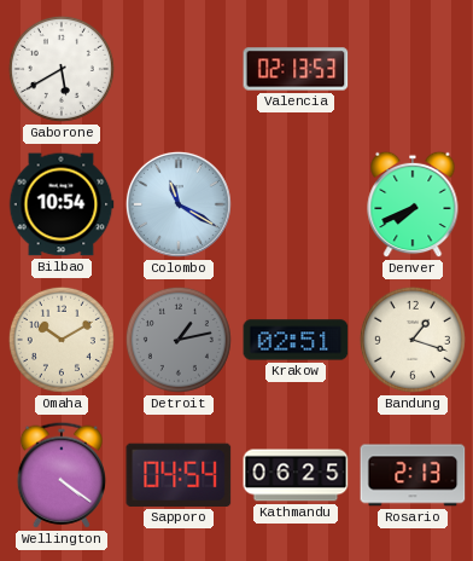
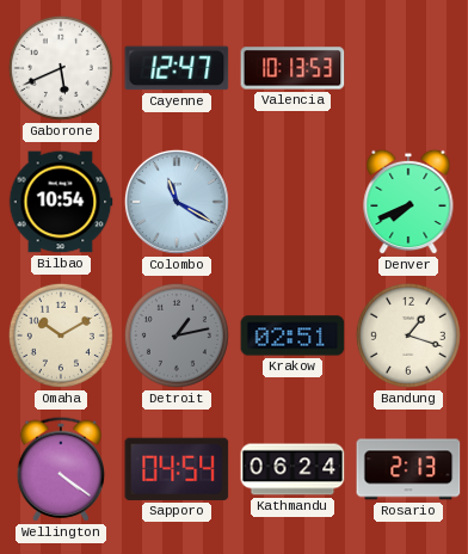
Gaborone: 5:40 -> 5:41
Cayenne: none -> 12:47
Valencia: 02:13 -> 10:13
Kathmandu: 06:25 -> 06:24
